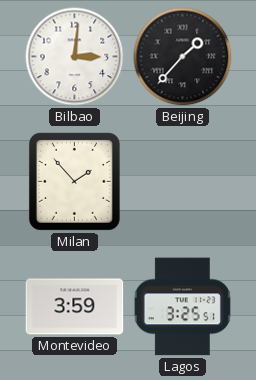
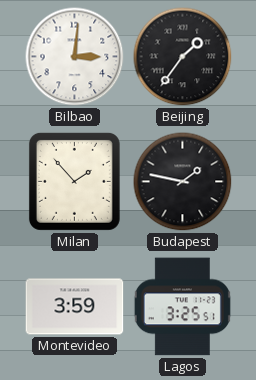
Beijing: 1:37 -> 1:36
Budapest: none -> 1:47
